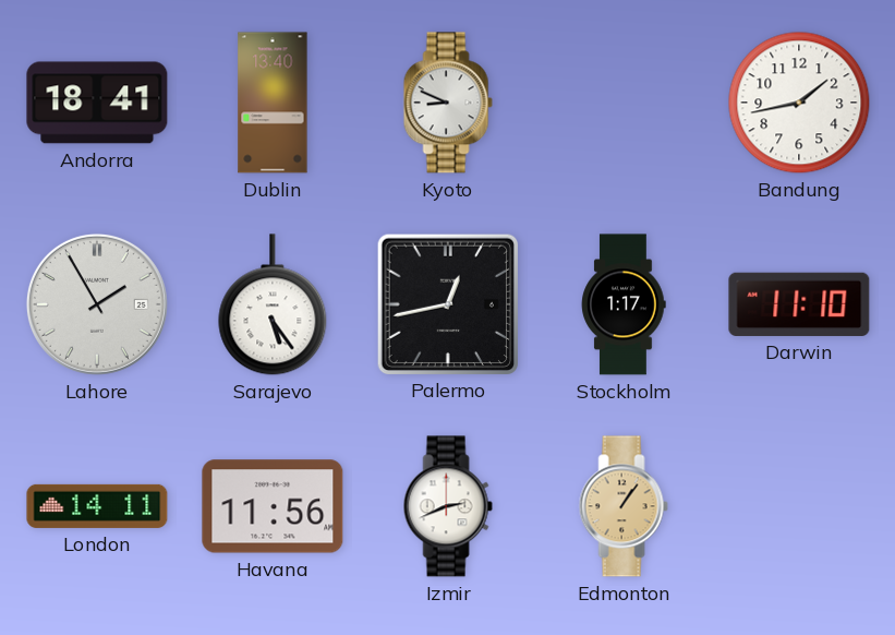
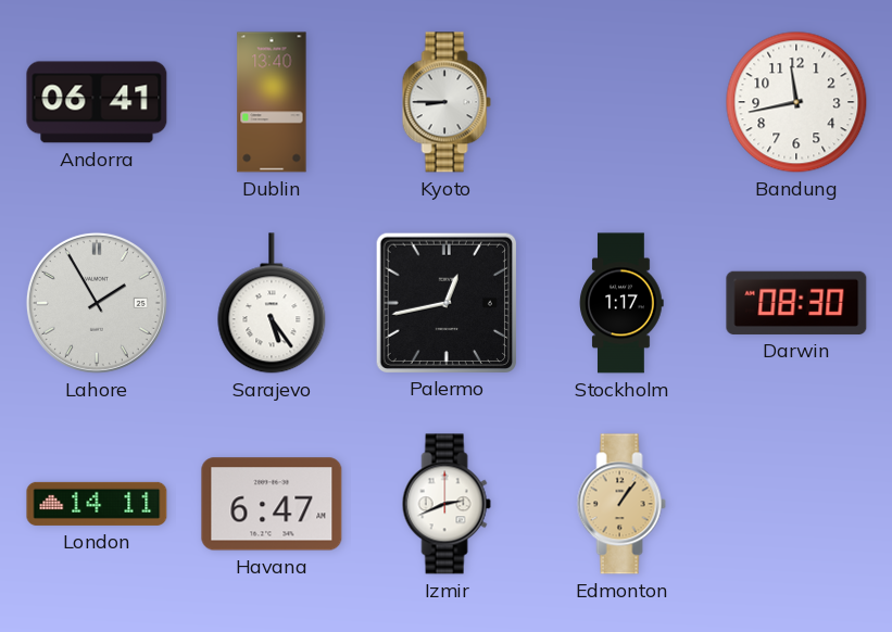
Andorra: 18:41 -> 06:41
Kyoto: 8:49 -> 8:45
Bandung: 1:43 -> 11:43
Darwin: 11:10 -> 08:30
Havana: 11:56 -> 6:47
